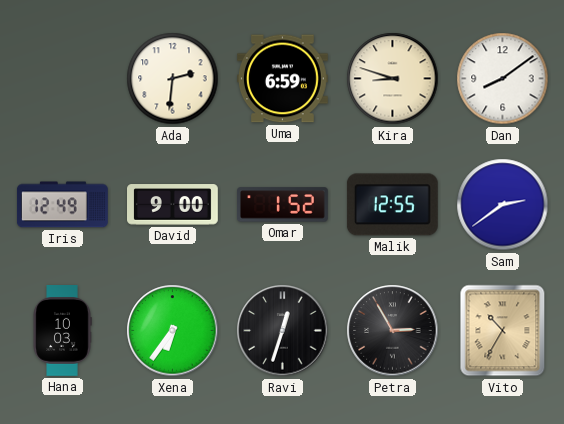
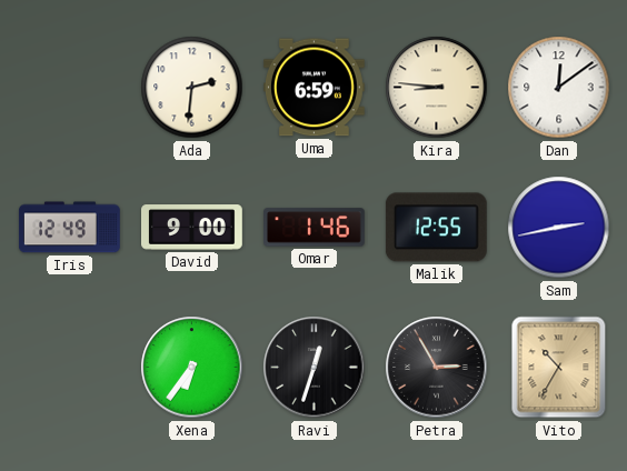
Kira: 8:48 -> 8:46
Dan: 8:09 -> 12:09
Omar: 1:52 -> 1:46
Sam: 2:39 -> 2:43
Hana: 10:03 -> none
